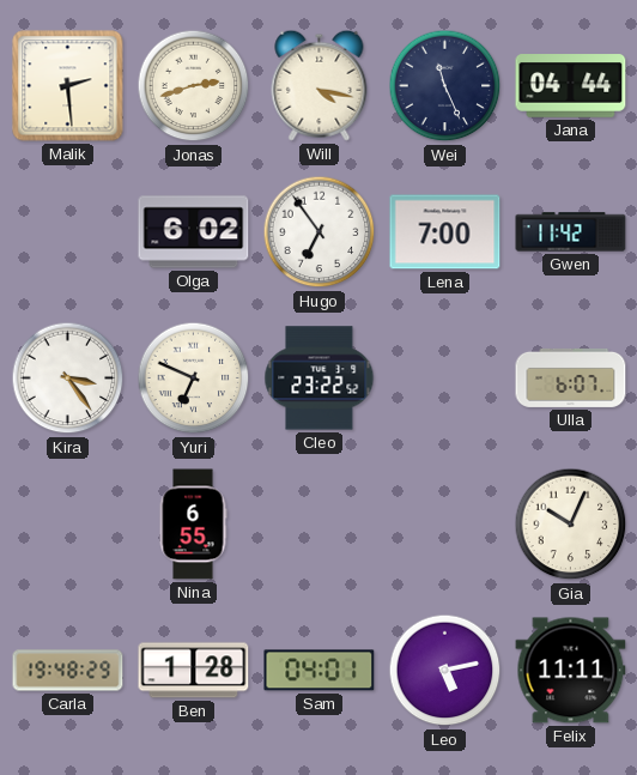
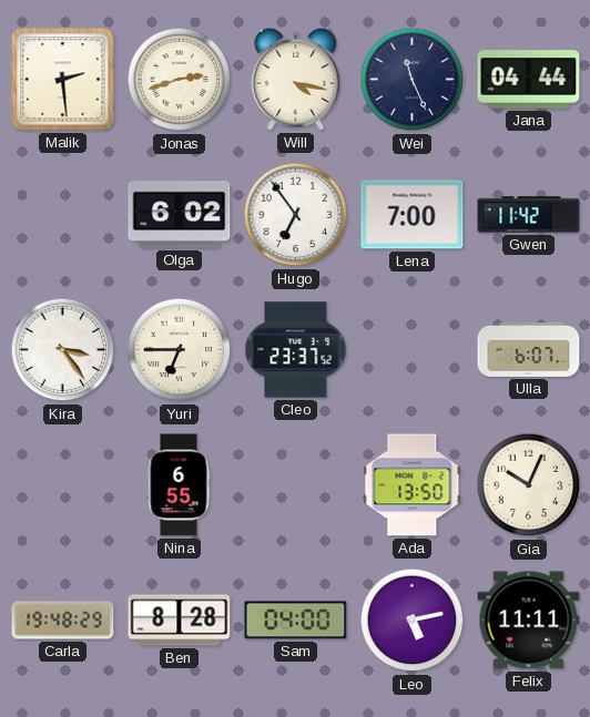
Yuri: 6:49 -> 6:45
Cleo: 23:22 -> 23:37
Ada: none -> 13:50
Ben: 1:28 -> 8:28
Sam: 04:01 -> 04:00
